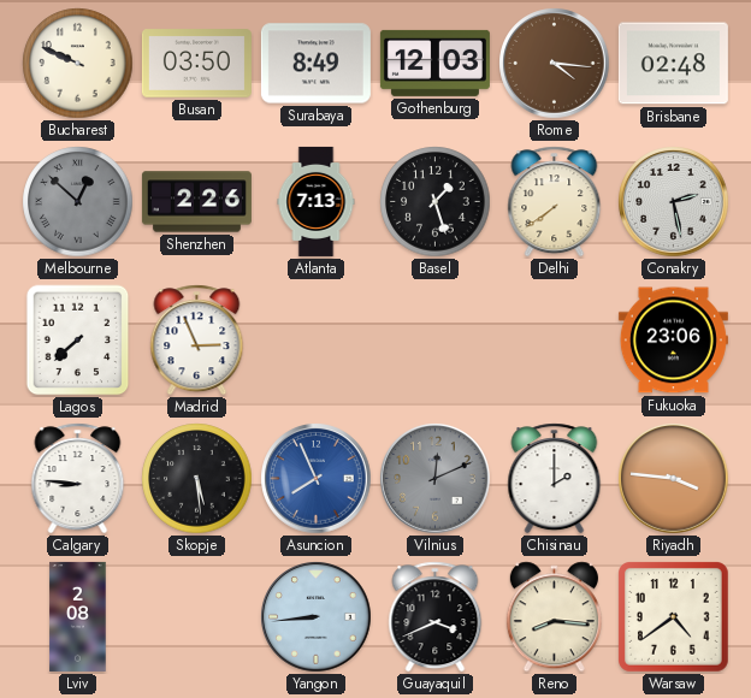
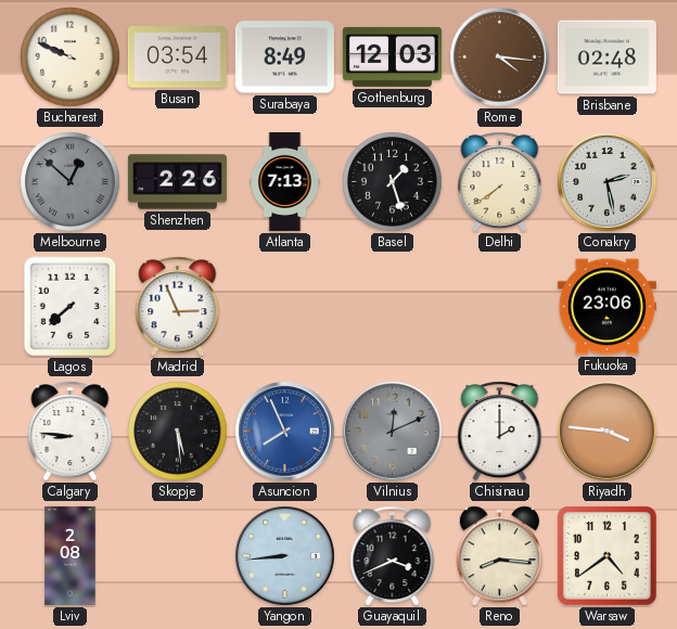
Busan: 03:50 -> 03:54
